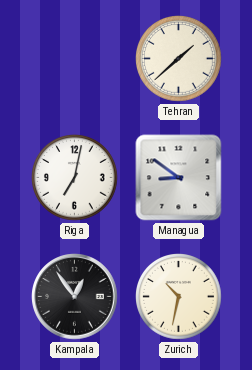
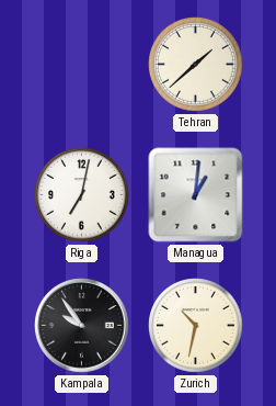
Managua: 8:51 -> 1:01
Kampala: 12:54 -> 9:54
